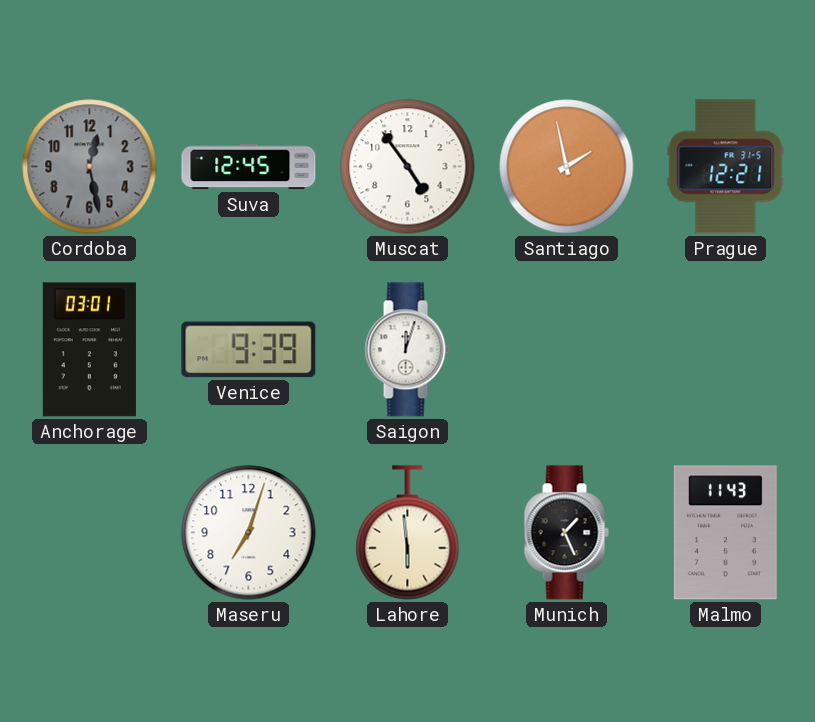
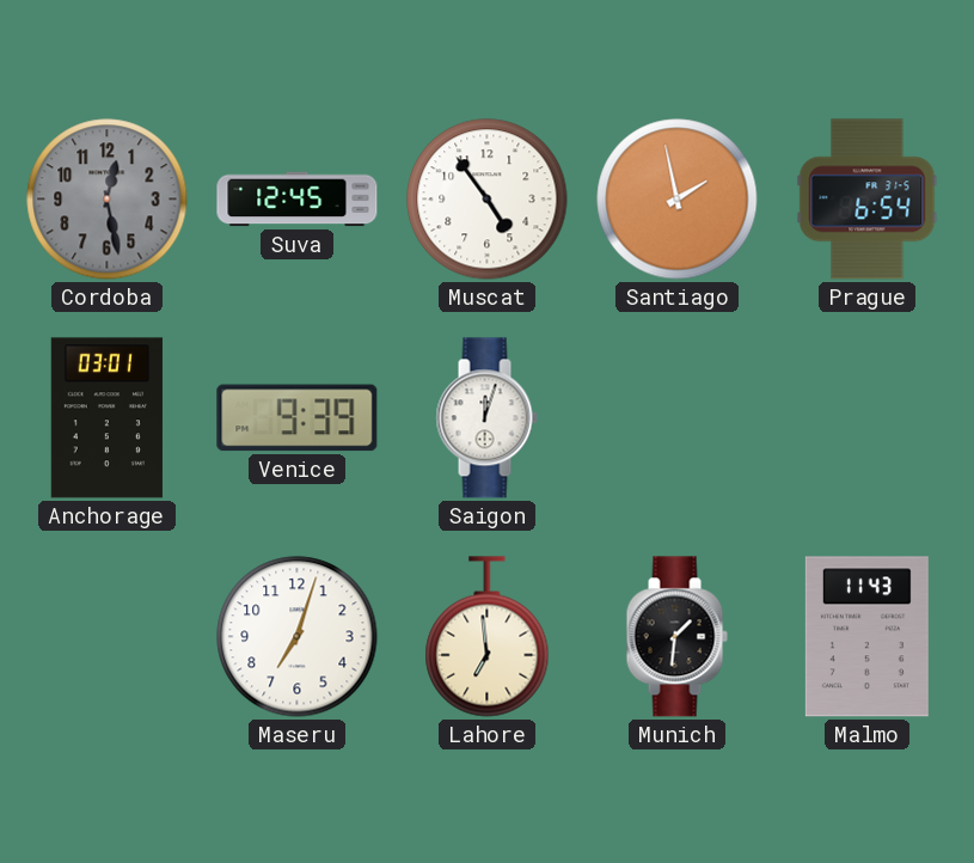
Prague: 12:21 -> 6:54
Lahore: 5:59 -> 6:59
Munich: 1:26 -> 1:31
